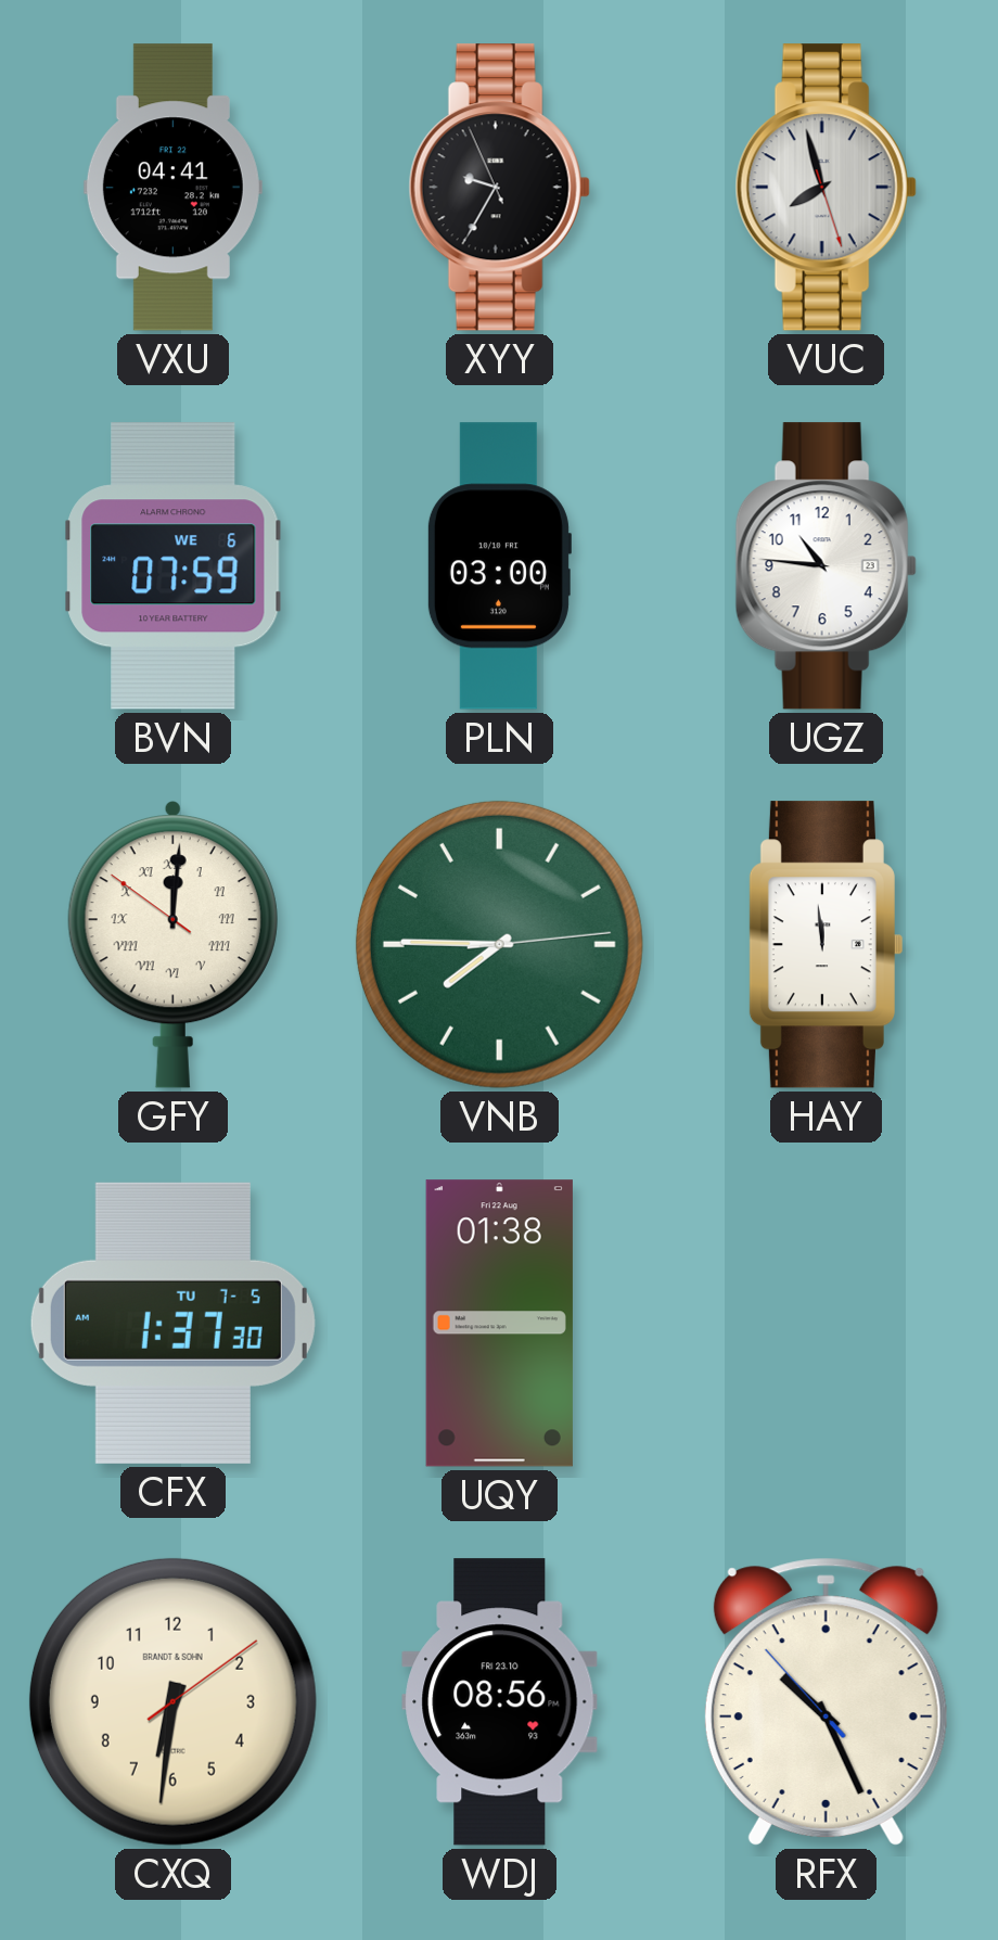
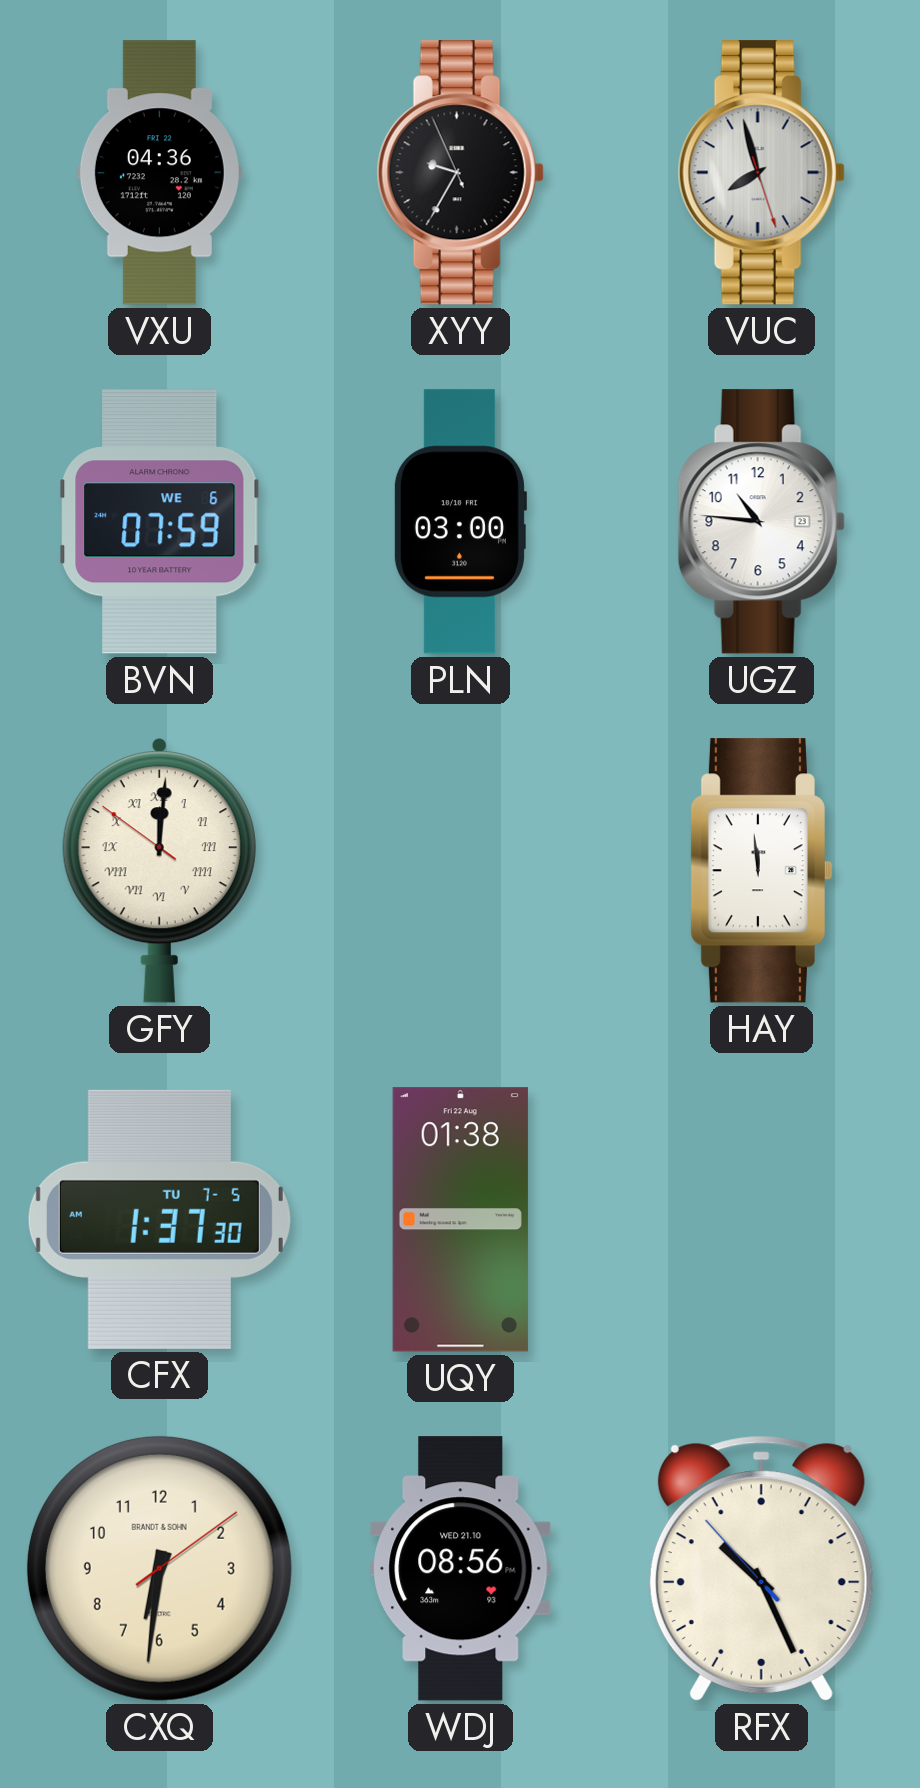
VXU: 04:41 -> 04:36
VNB: 7:45 -> none
WDJ date: FRI 23.10 -> WED 21.10
